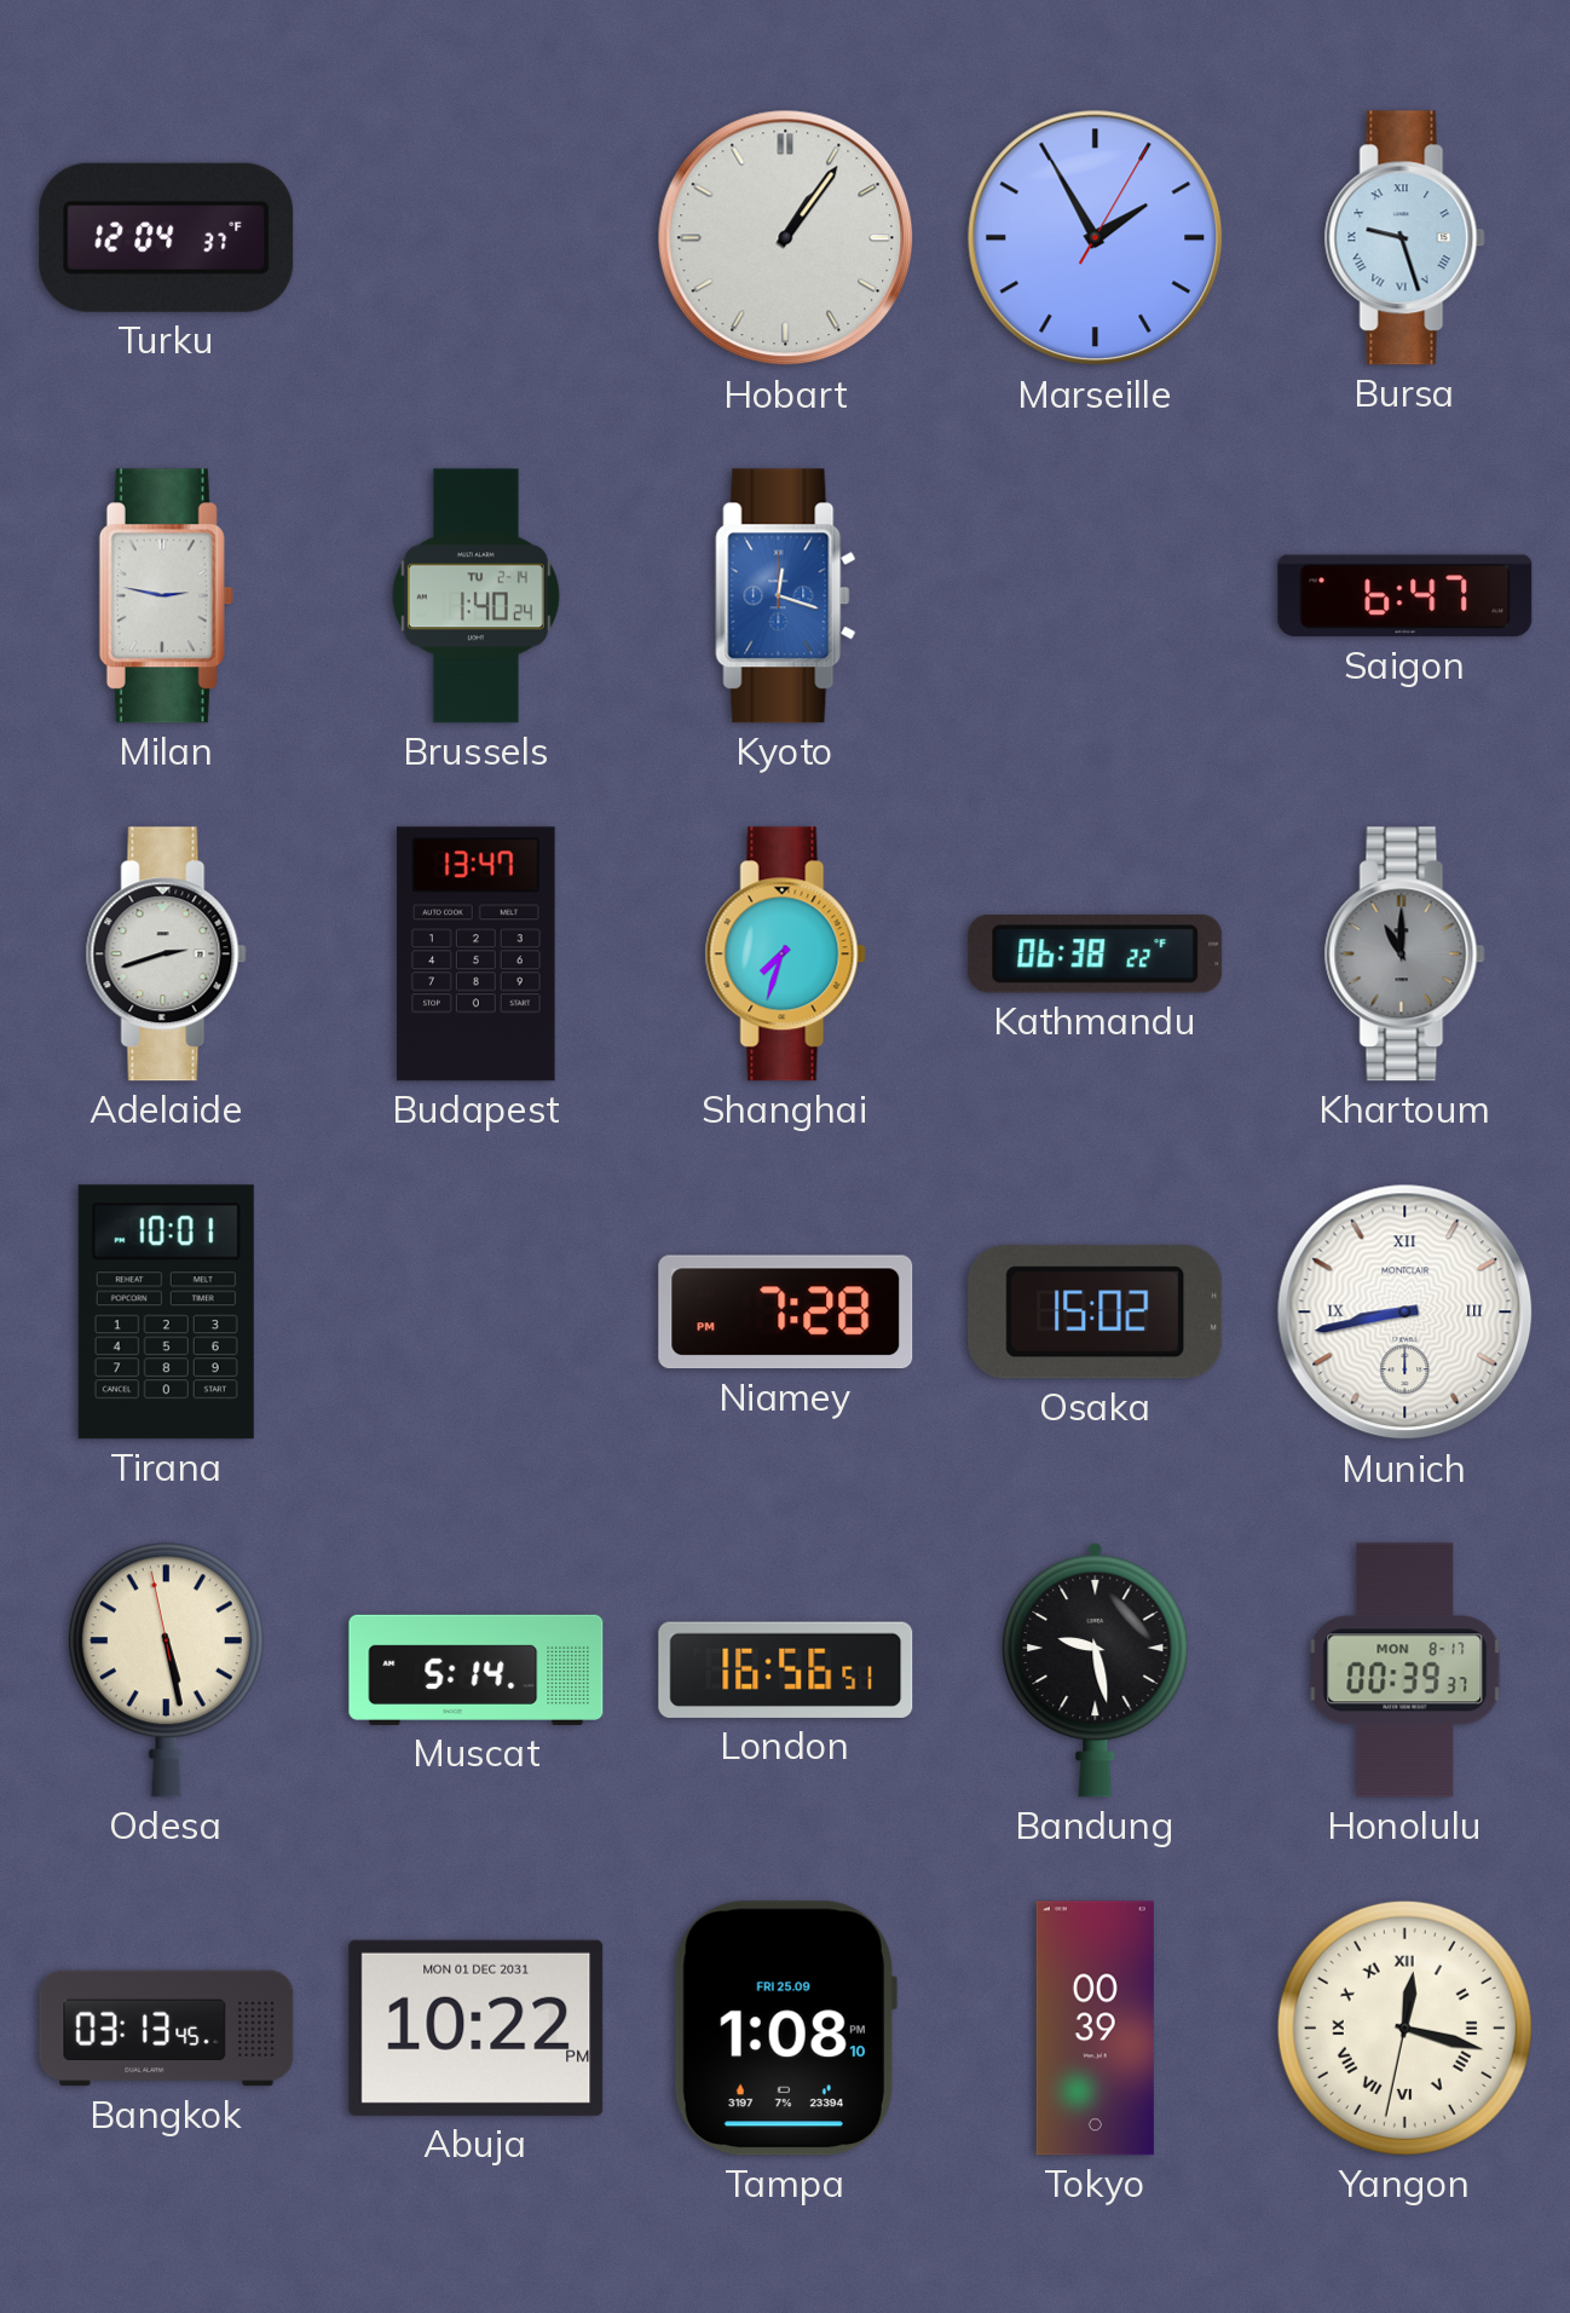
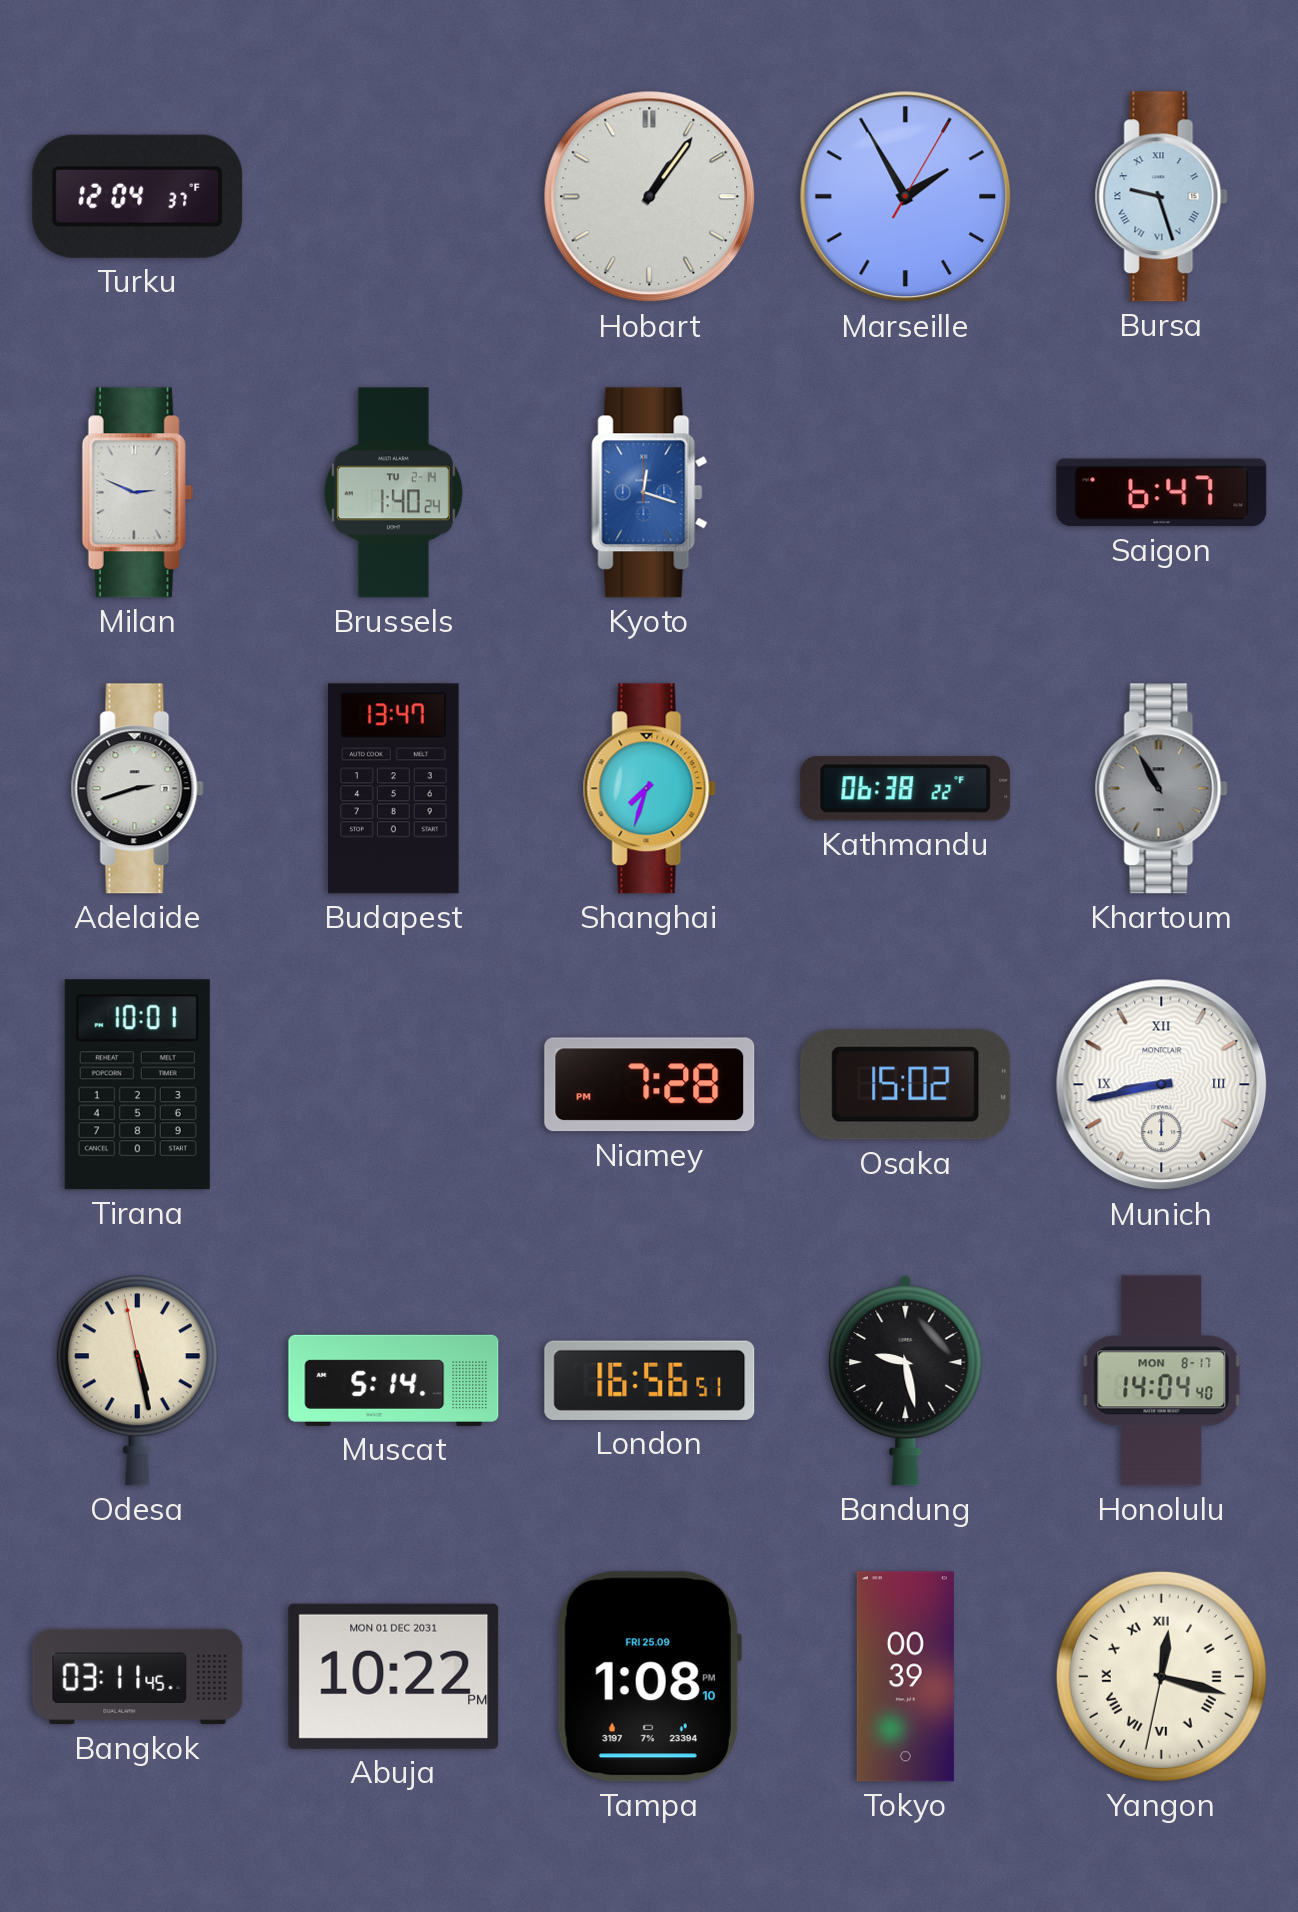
Milan: 2:47 -> 2:49
Khartoum: 11:00 -> 10:55
Honolulu: 00:39 -> 14:04
Bangkok: 03:13 -> 03:11
